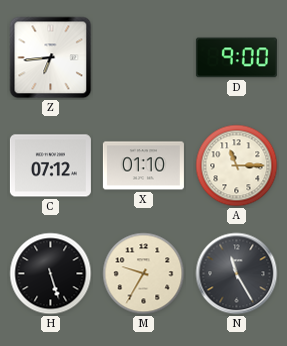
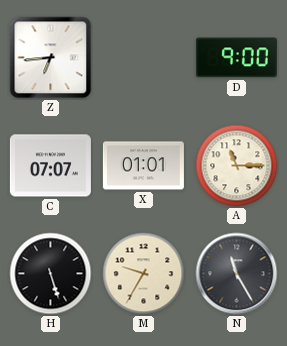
C: 07:12 -> 07:07
X: 01:10 -> 01:01
